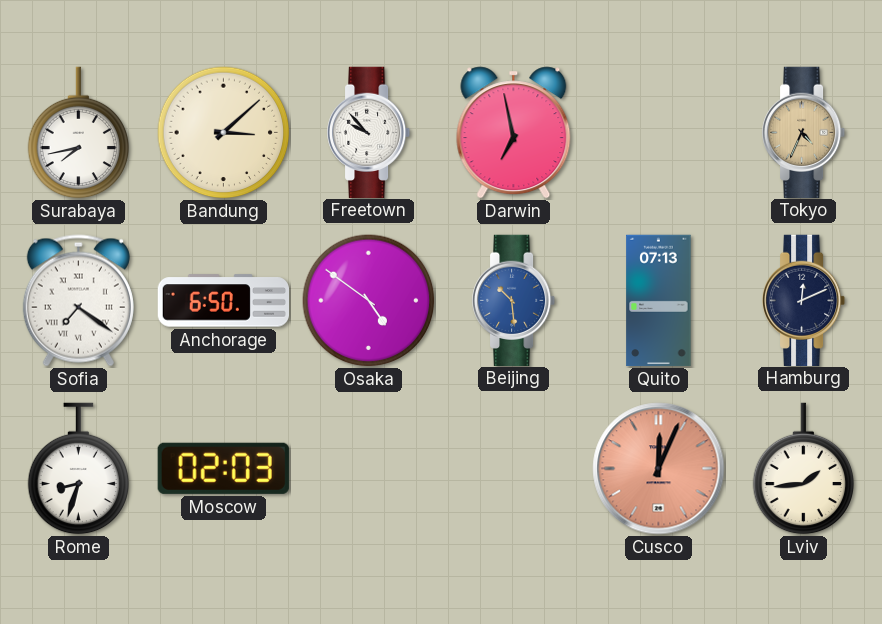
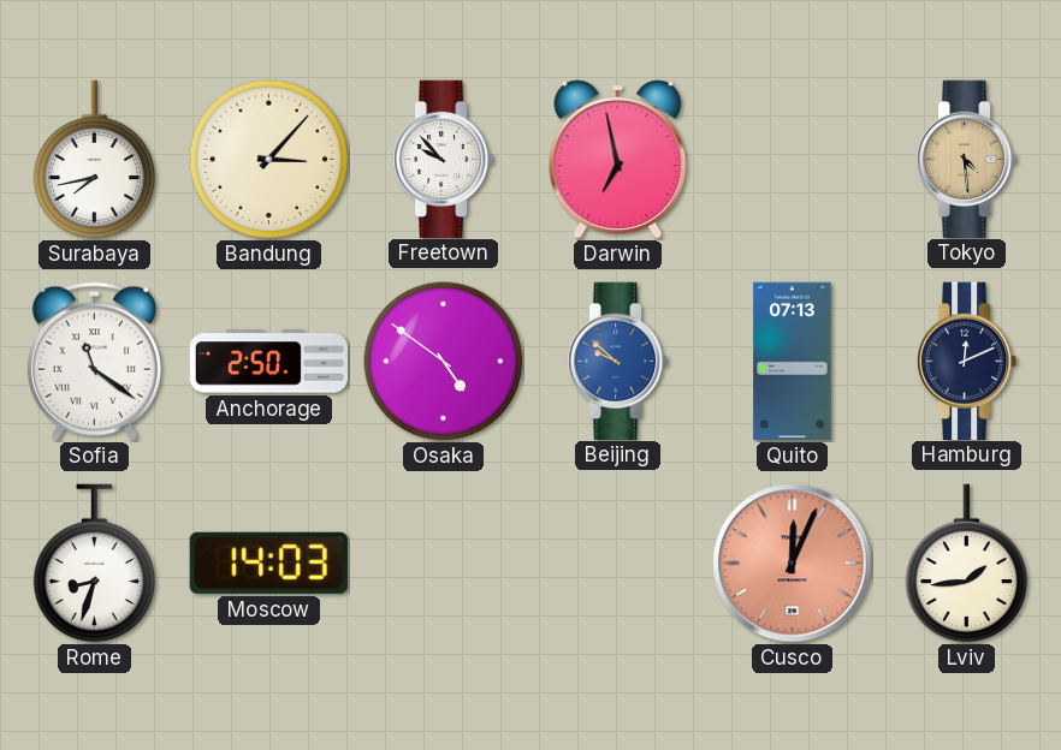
Bandung: 3:08 -> 3:07
Tokyo: 4:34 -> 4:29
Sofia: 7:21 -> 11:21
Anchorage: 6:50 -> 2:50
Beijing: 10:29 -> 9:52
Moscow: 02:03 -> 14:03
